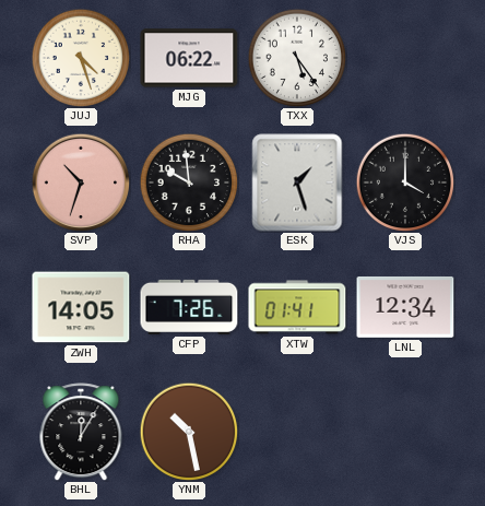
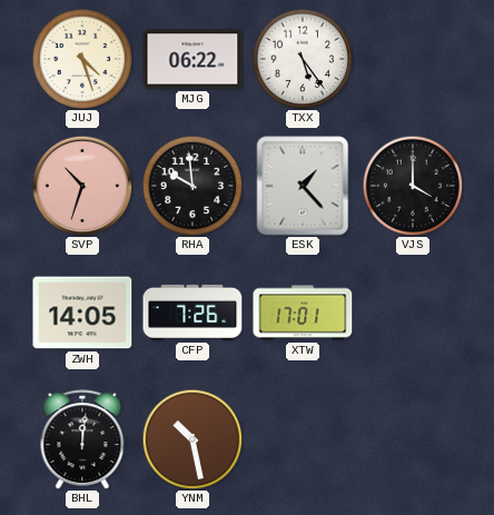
ESK: 1:27 -> 1:23
XTW: 01:41 -> 17:01
LNL: 12:34 -> none
BHL: 12:05 -> 12:01
